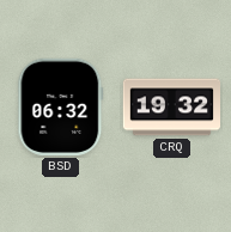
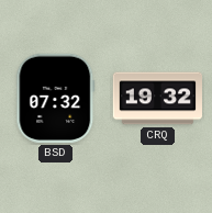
BSD: 06:32 -> 07:32
